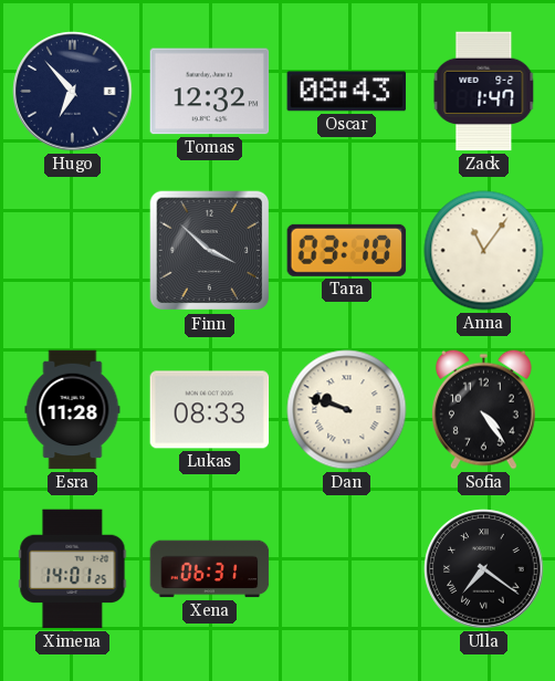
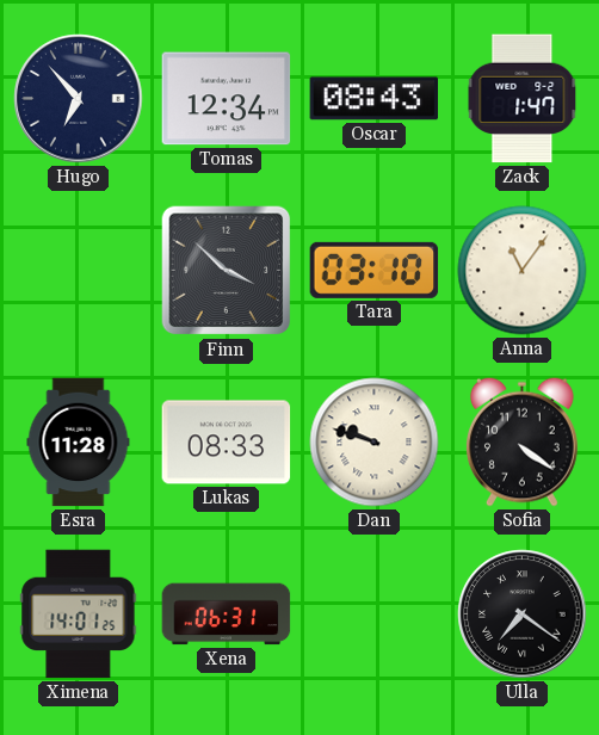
Tomas: 12:32 -> 12:34
Sofia: 4:24 -> 4:21
